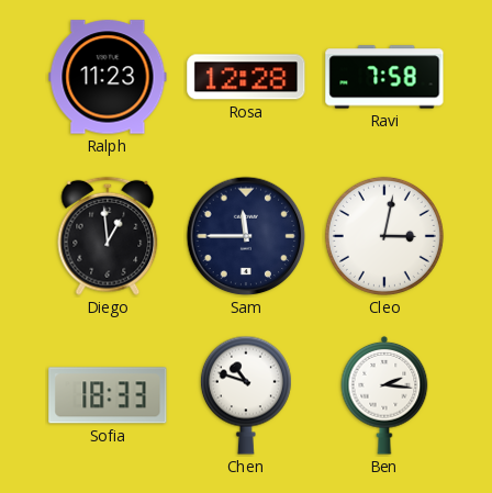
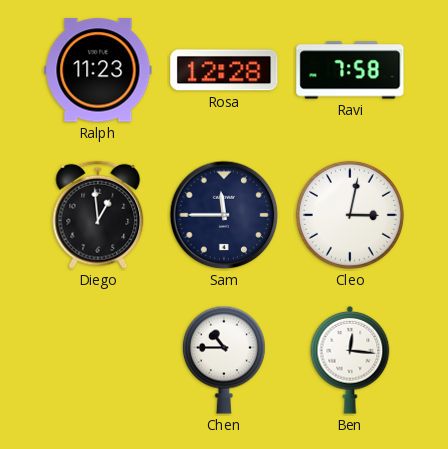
Sofia: 18:33 -> none
Chen: 10:48 -> 10:45
Ben: 2:16 -> 12:16
